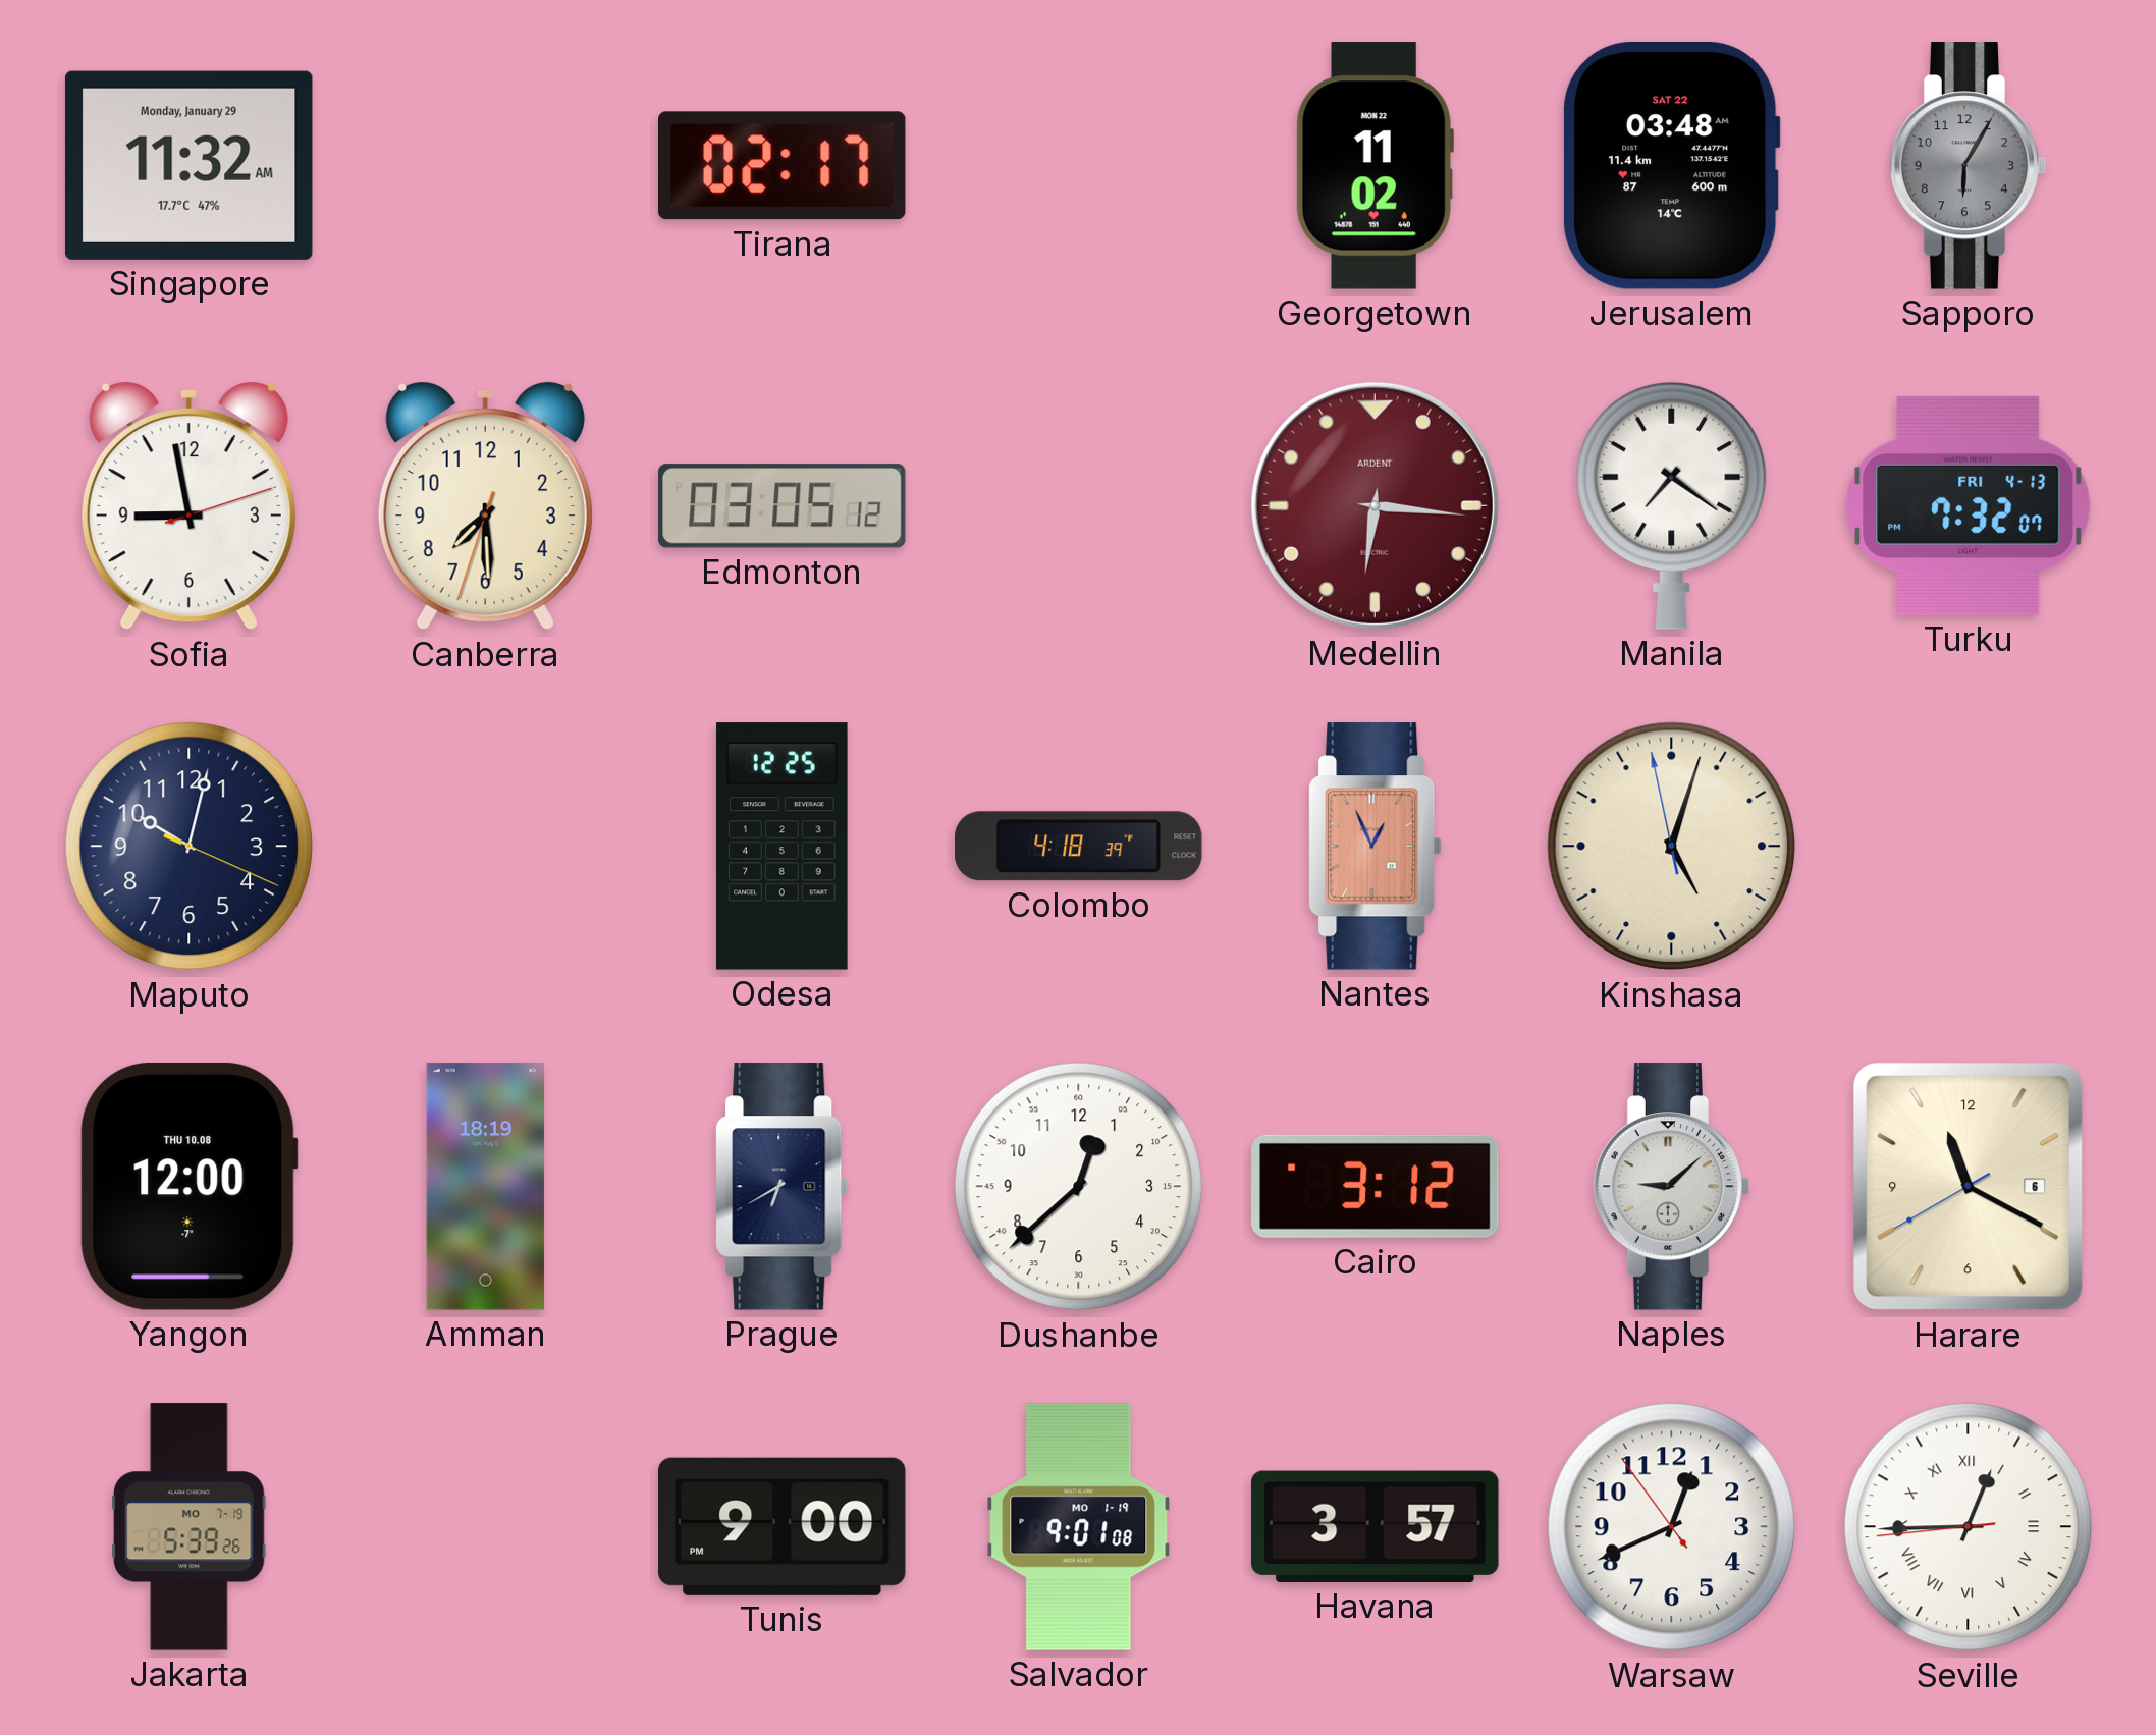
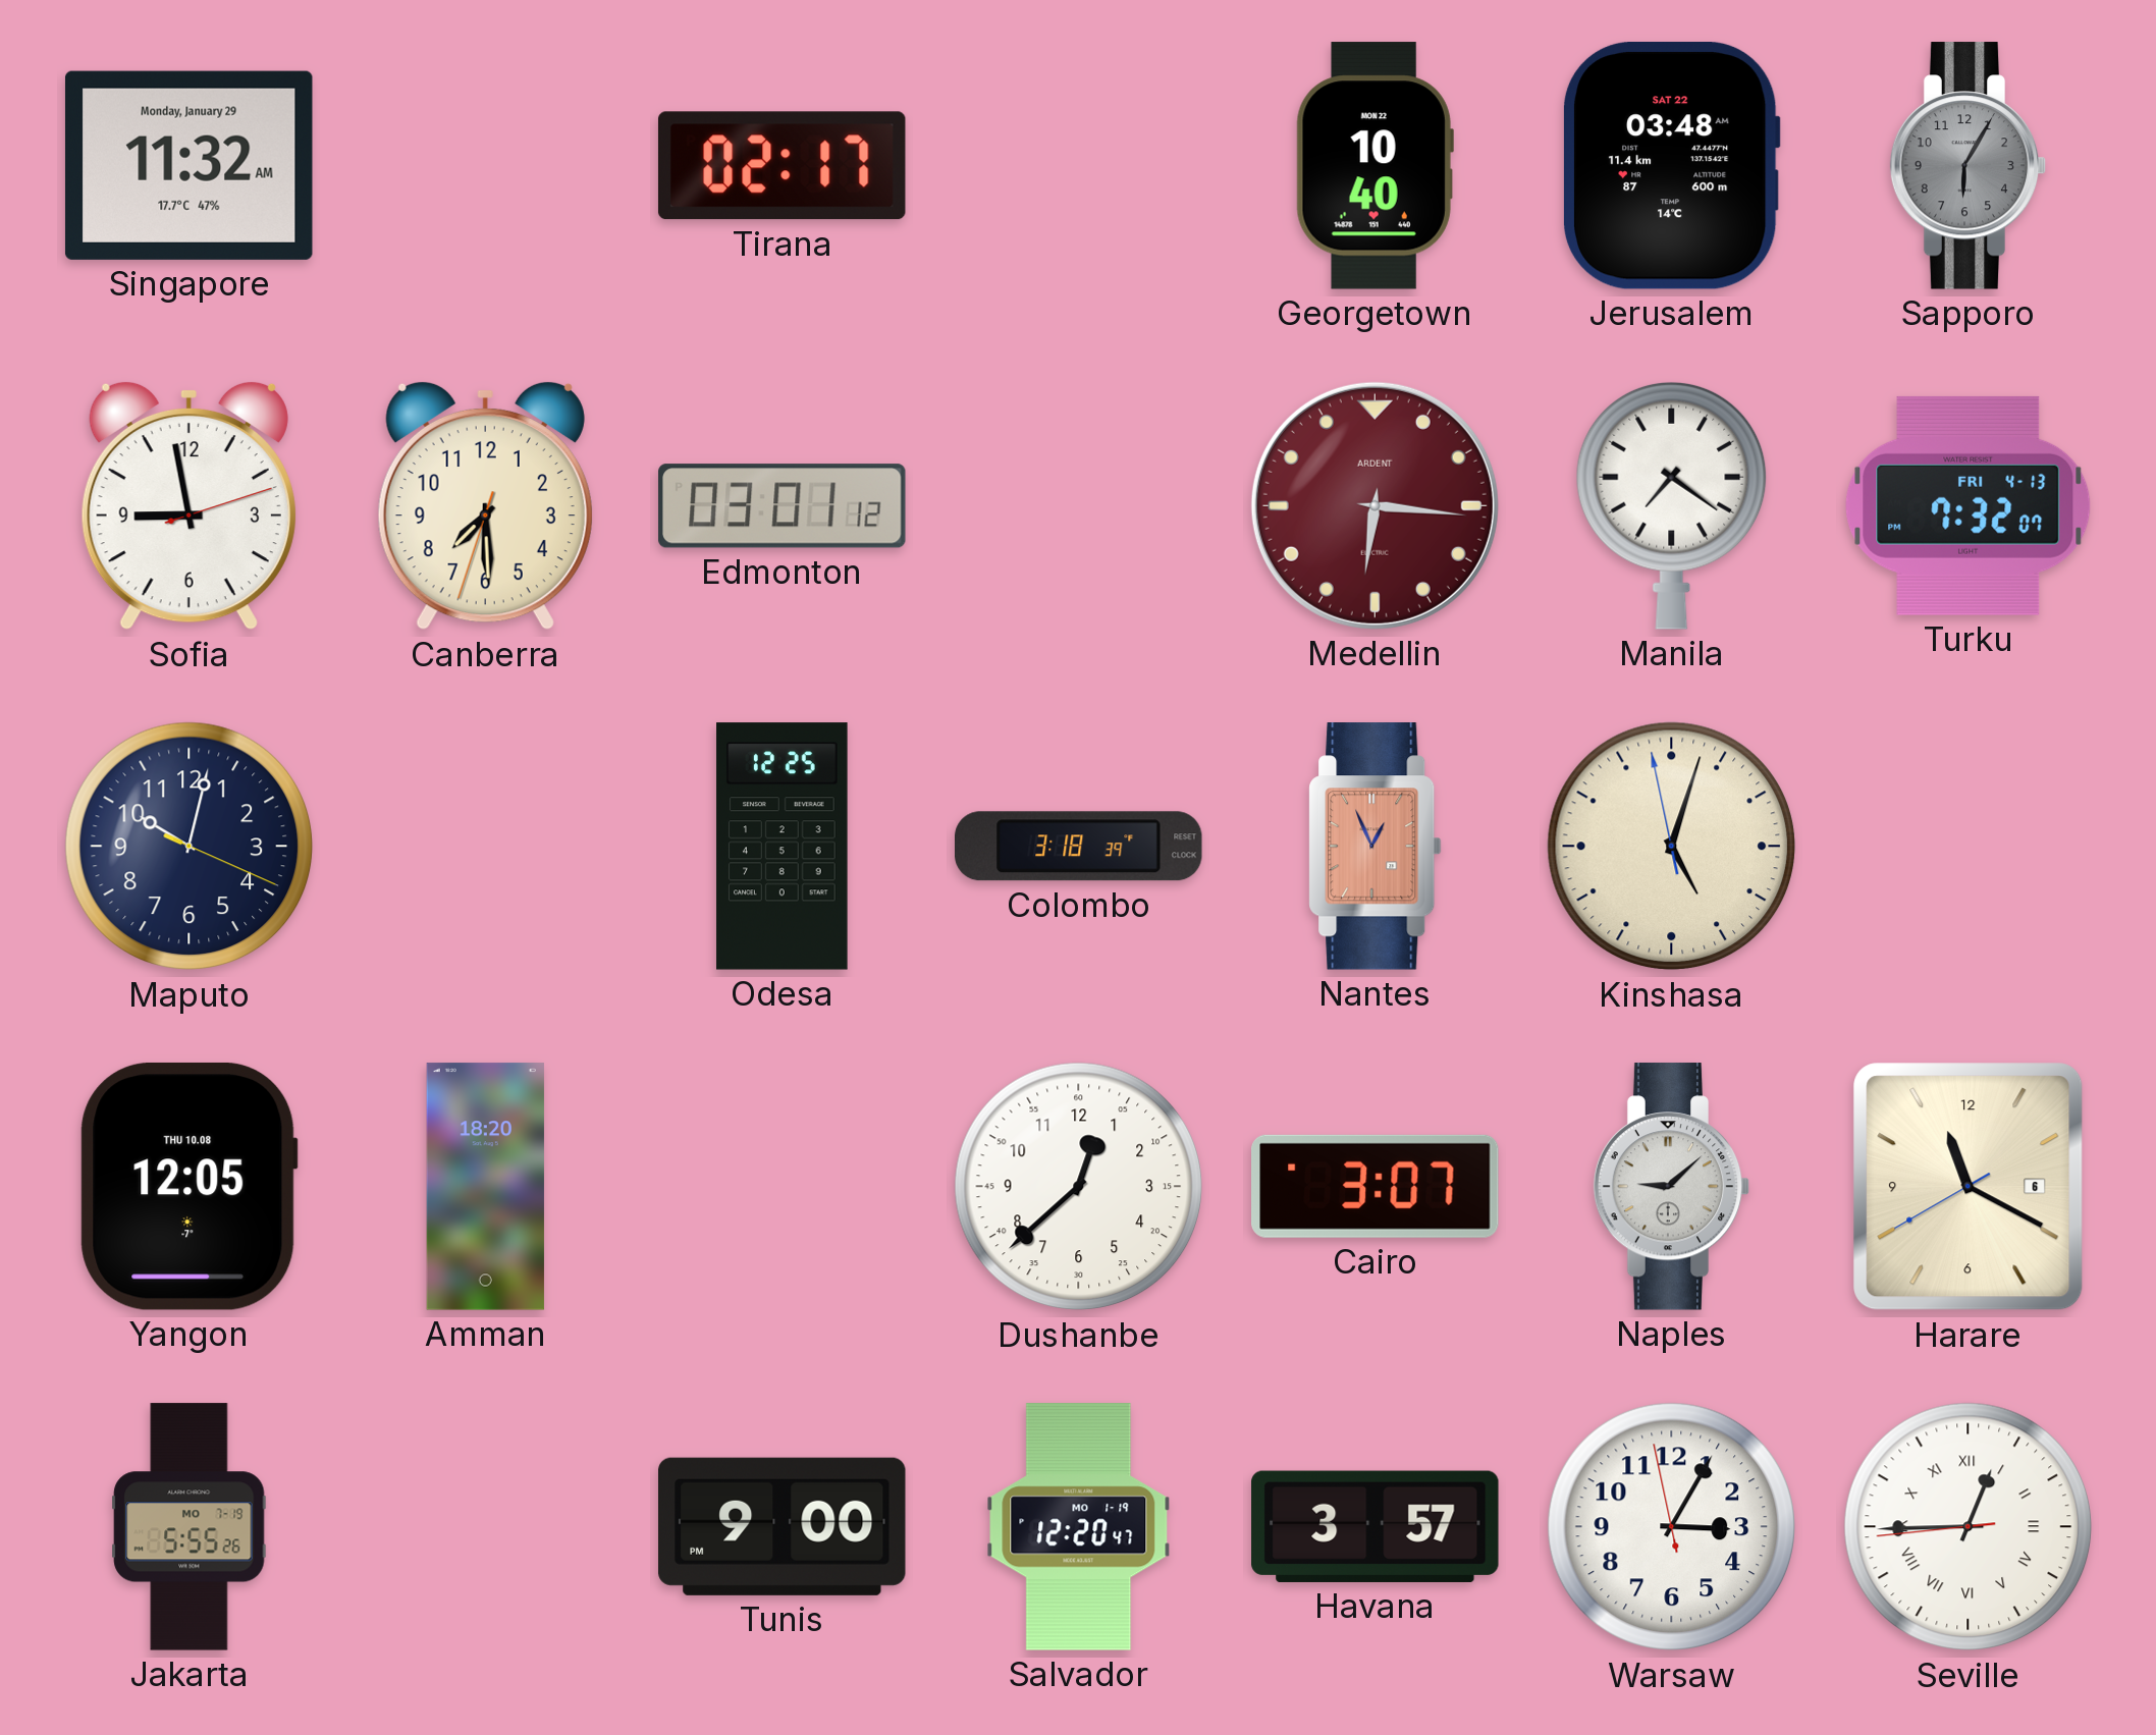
Georgetown: 11:02 -> 10:40
Edmonton: 03:05 -> 03:01
Colombo: 4:18 -> 3:18
Yangon: 12:00 -> 12:05
Amman: 18:19 -> 18:20
Prague: 6:40 -> none
Cairo: 3:12 -> 3:07
Jakarta: 5:39 -> 5:55
Salvador: 9:01 -> 12:20
Warsaw: 12:40 -> 3:04
